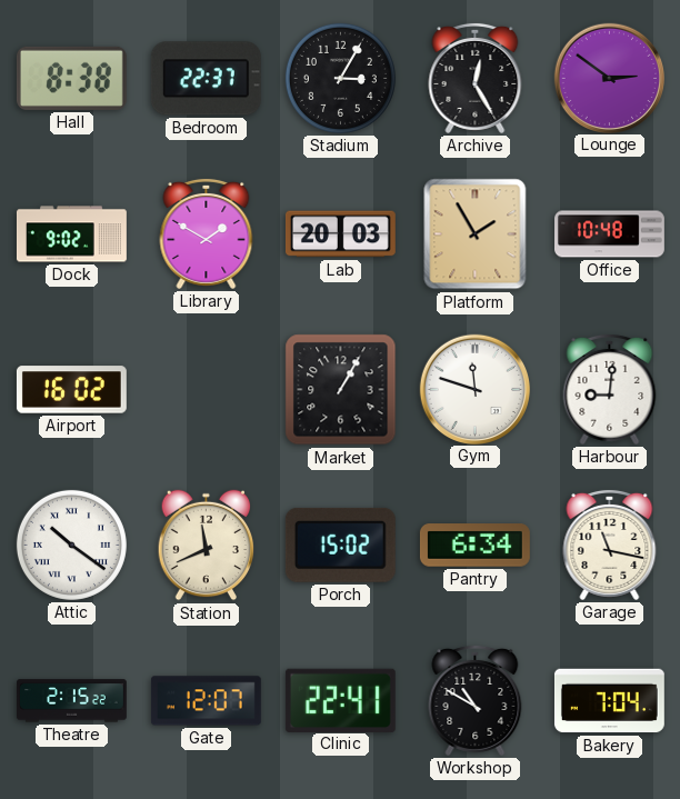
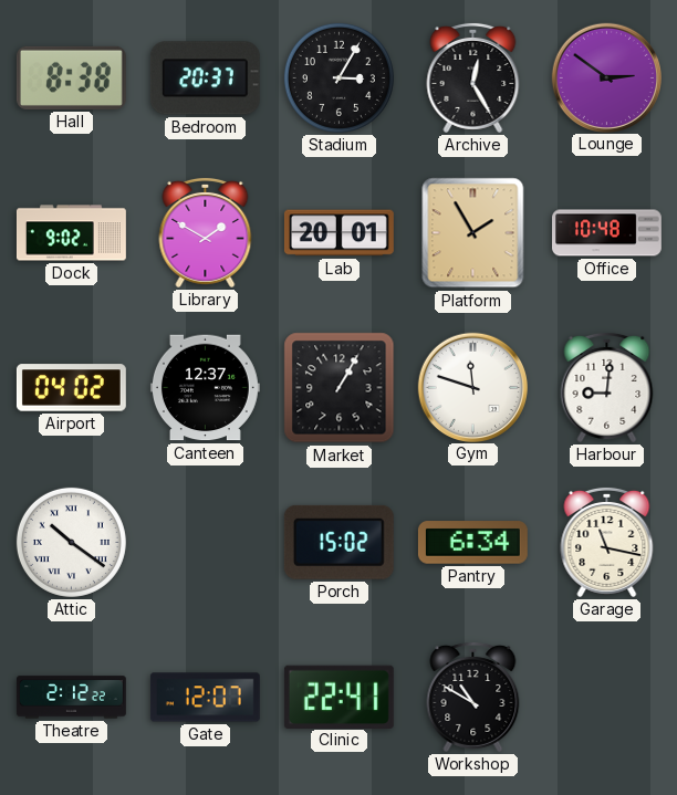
Bedroom: 22:37 -> 20:37
Lab: 20:03 -> 20:01
Airport: 16:02 -> 04:02
Canteen: none -> 12:37
Station: 11:41 -> none
Theatre: 2:15 -> 2:12
Bakery: 7:04 -> none
